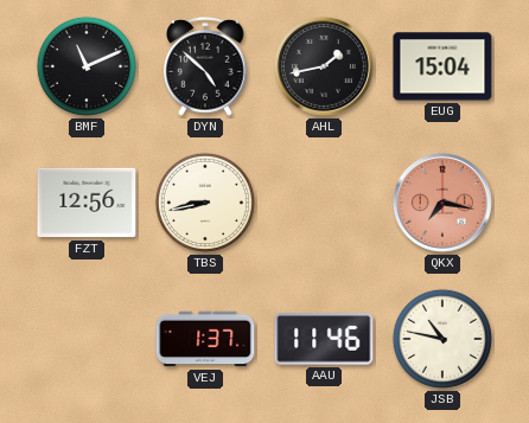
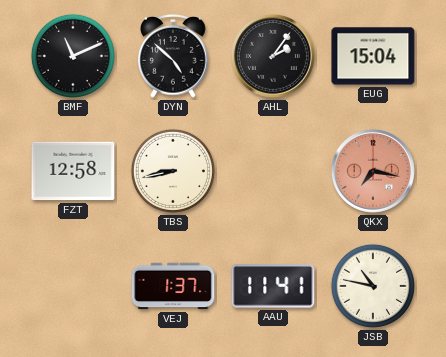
AHL: 1:43 -> 2:06
FZT: 12:56 -> 12:58
AAU: 11:46 -> 11:41
